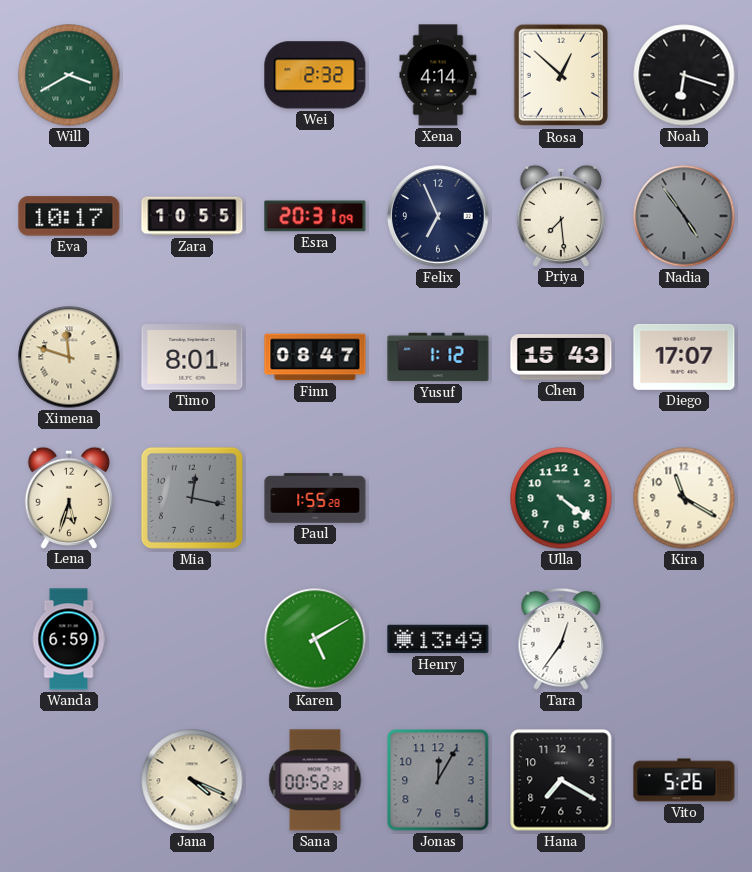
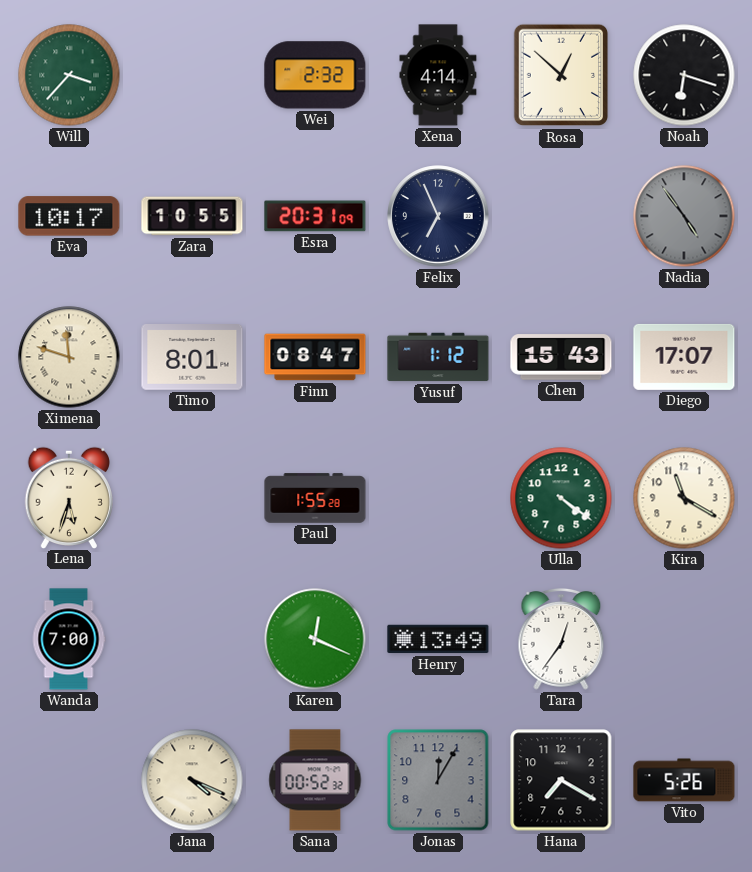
Will: 3:40 -> 3:37
Priya: 7:29 -> none
Mia: 12:17 -> none
Wanda: 6:59 -> 7:00
Karen: 5:10 -> 12:19
